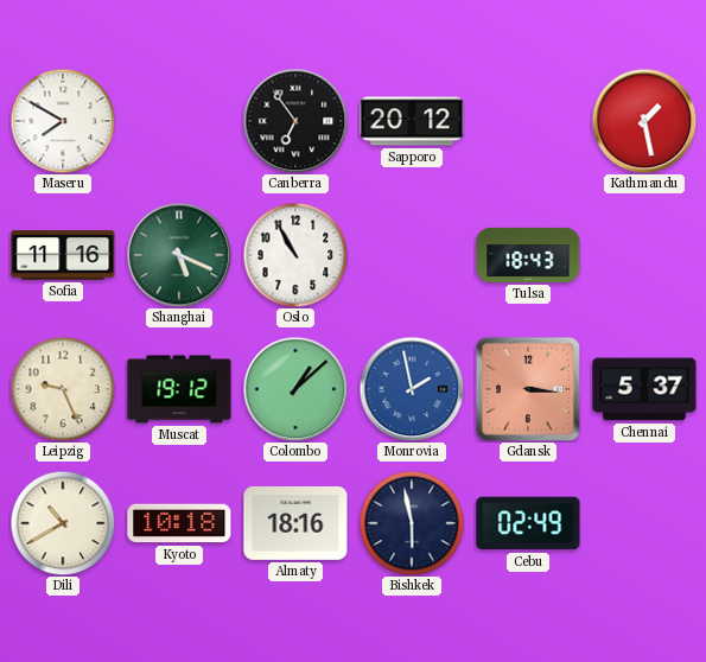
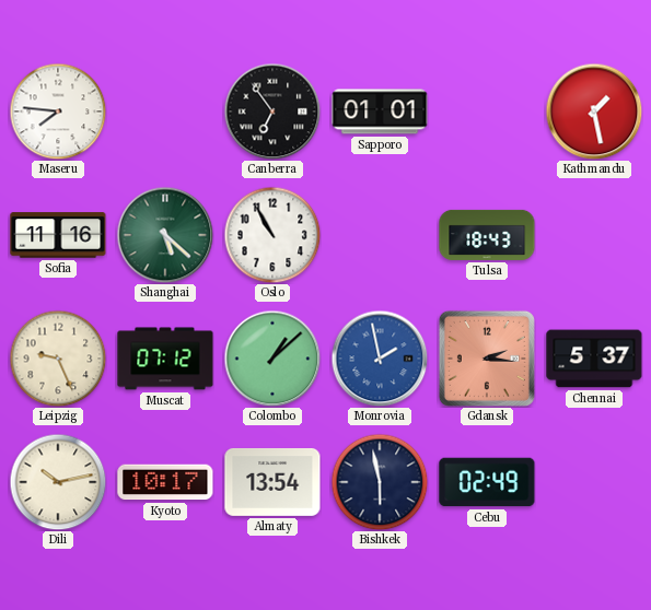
Maseru: 7:50 -> 7:46
Sapporo: 20:12 -> 01:01
Shanghai: 5:19 -> 5:22
Muscat: 19:12 -> 07:12
Gdansk: 3:16 -> 2:16
Dili: 10:40 -> 10:13
Kyoto: 10:18 -> 10:17
Almaty: 18:16 -> 13:54
